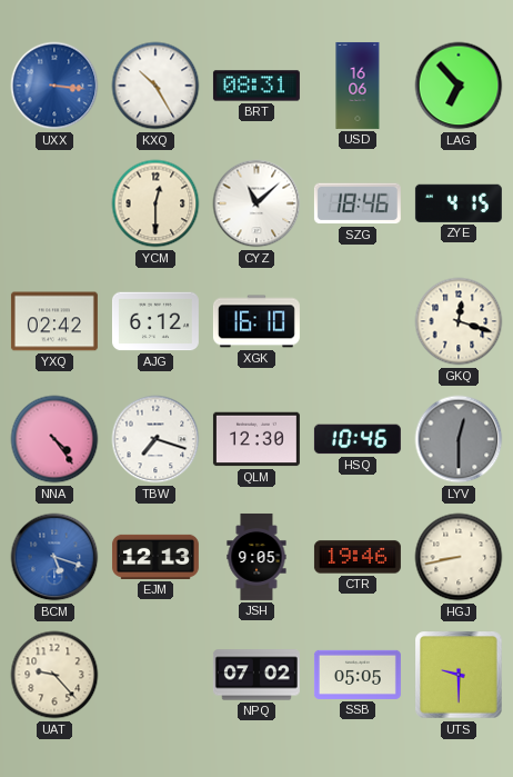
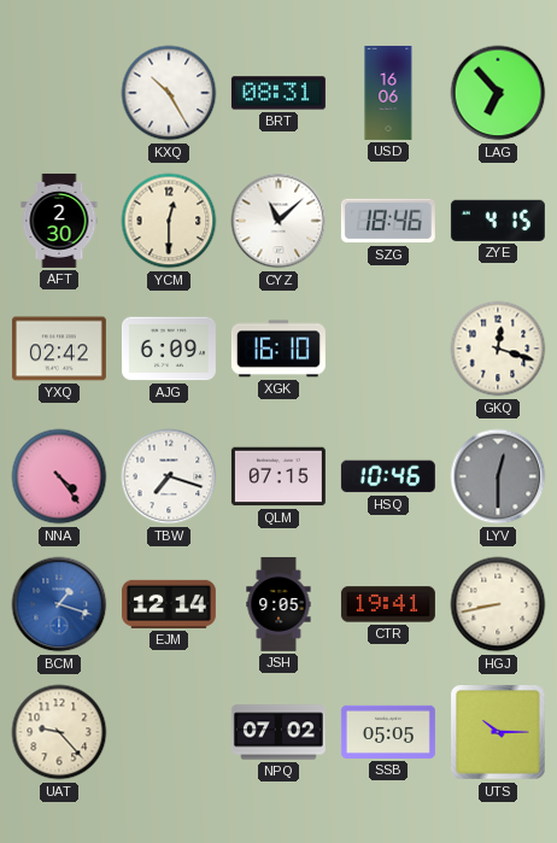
UXX: 3:16 -> none
AFT: none -> 2:30
AJG: 6:12 -> 6:09
QLM: 12:30 -> 07:15
BCM: 5:18 -> 1:18
EJM: 12:13 -> 12:14
CTR: 19:46 -> 19:41
UTS: 9:30 -> 10:15
